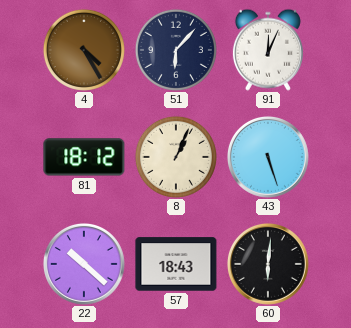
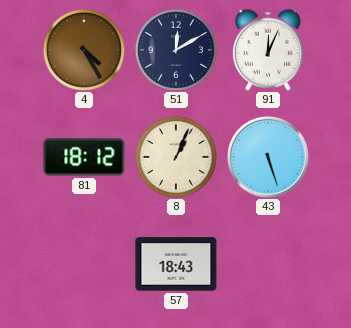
51: 6:07 -> 12:10
22: 10:22 -> none
60: 6:01 -> none
